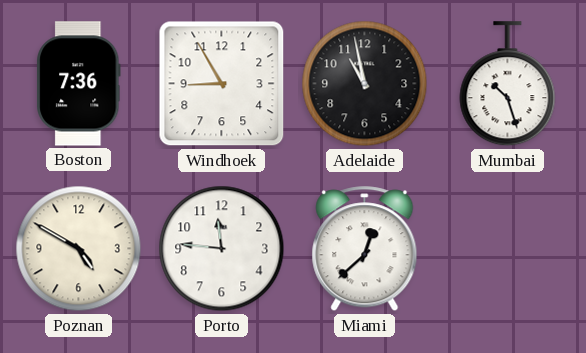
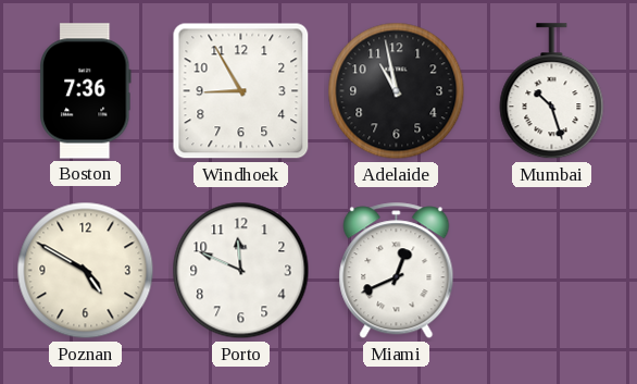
Porto: 11:46 -> 11:49
Miami: 12:38 -> 12:41
